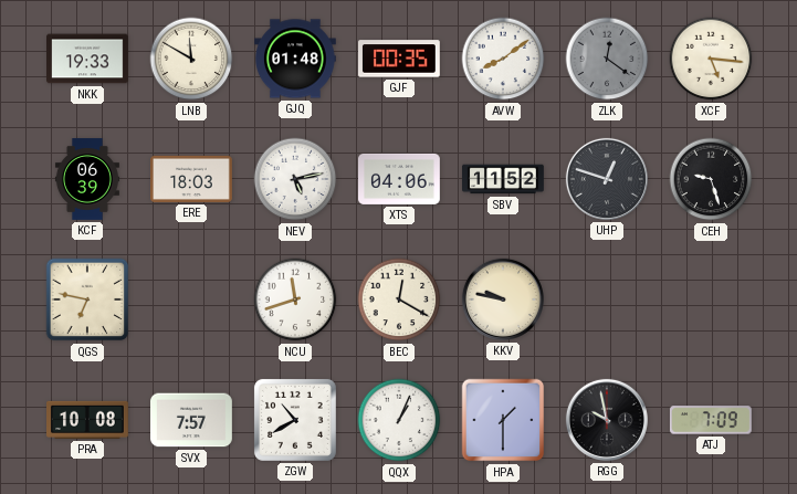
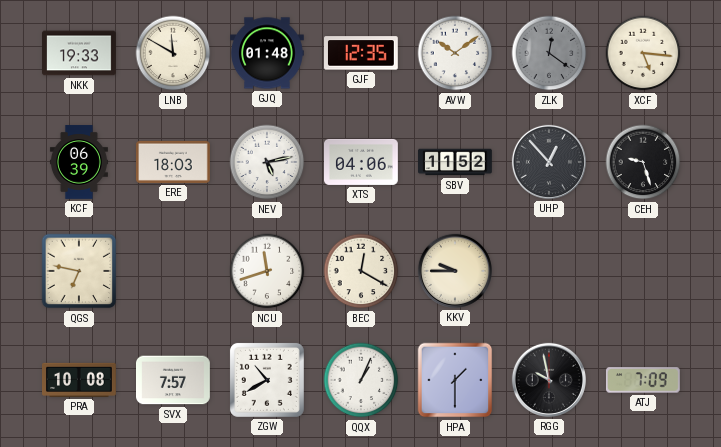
GJF: 00:35 -> 12:35
AVW: 8:09 -> 10:09
UHP: 12:48 -> 12:53
KKV: 9:47 -> 9:45
